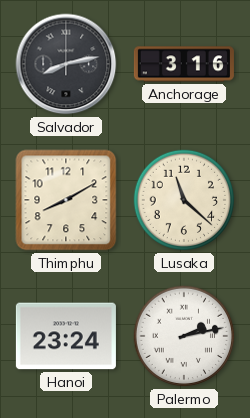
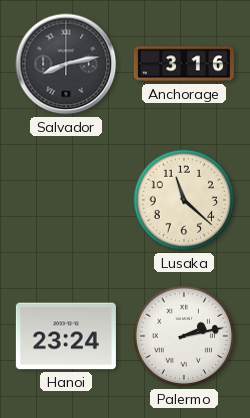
Thimphu: 8:10 -> none
